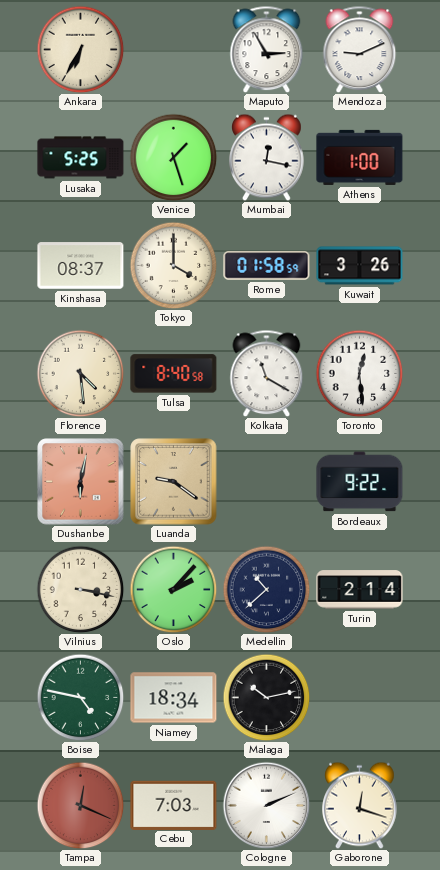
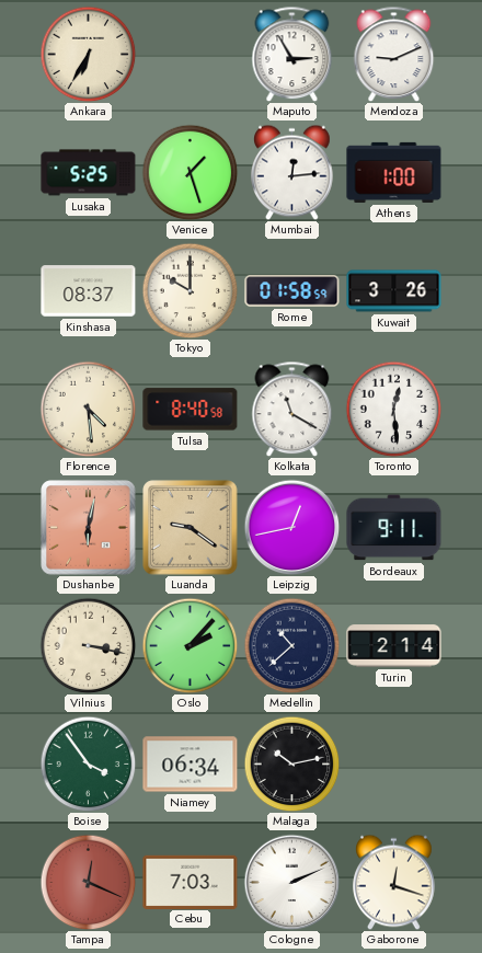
Mumbai: 12:17 -> 12:14
Tokyo: 4:00 -> 10:00
Leipzig: none -> 12:43
Bordeaux: 9:22 -> 9:11
Boise: 4:47 -> 3:54
Niamey: 18:34 -> 06:34
